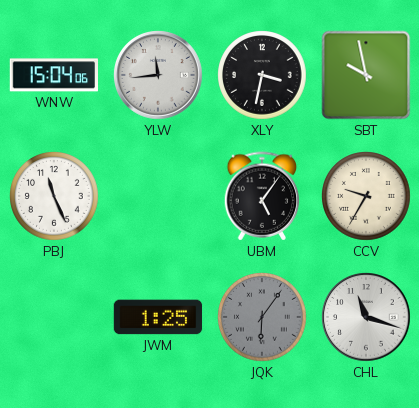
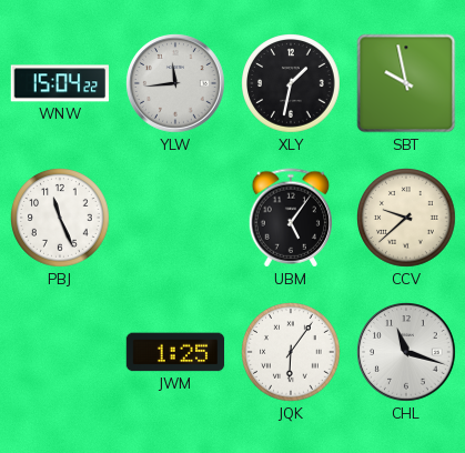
WNW: 15:04:06 -> 15:04:22
XLY: 3:32 -> 1:32
CCV: 9:35 -> 9:38
JQK dial: grey -> white
